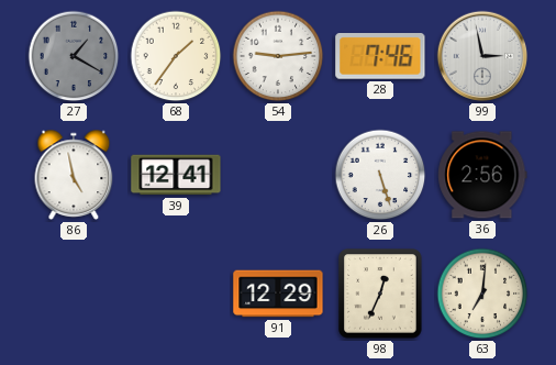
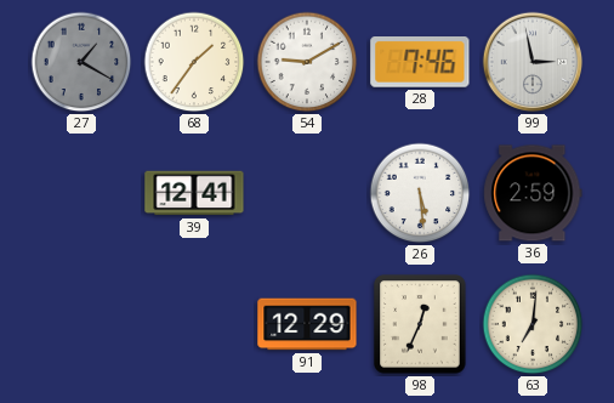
54: 9:14 -> 9:10
86: 4:58 -> none
26: 5:27 -> 5:29
36: 2:56 -> 2:59
